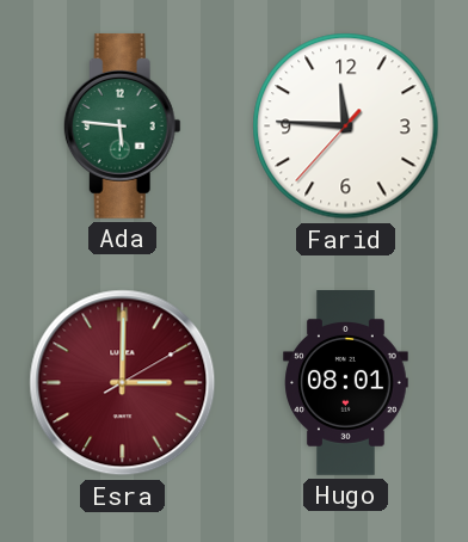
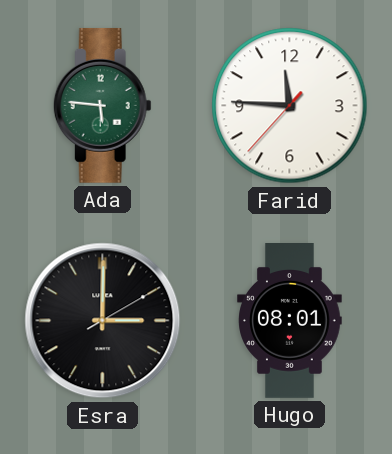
Esra dial: burgundy -> black
